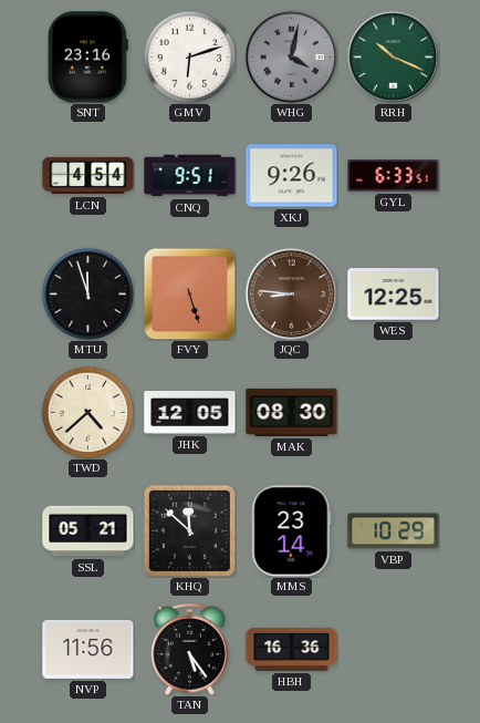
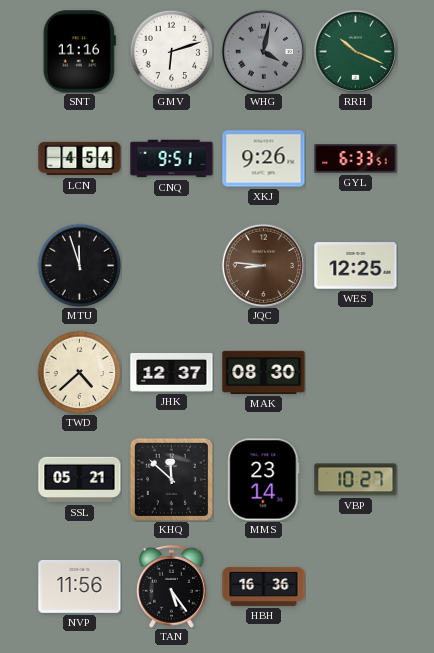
SNT: 23:16 -> 11:16
FVY: 5:27 -> none
JHK: 12:05 -> 12:37
VBP: 10:29 -> 10:27
